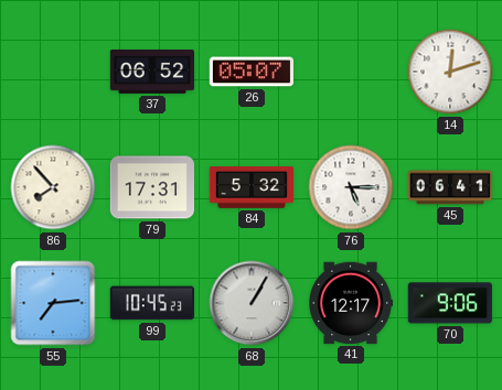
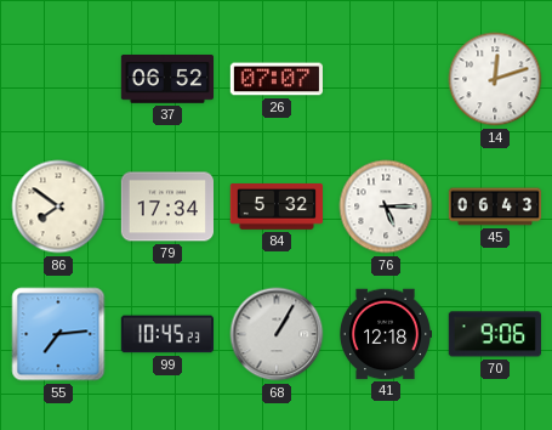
26: 05:07 -> 07:07
86: 7:53 -> 7:51
79: 17:31 -> 17:34
45: 06:41 -> 06:43
41: 12:17 -> 12:18
